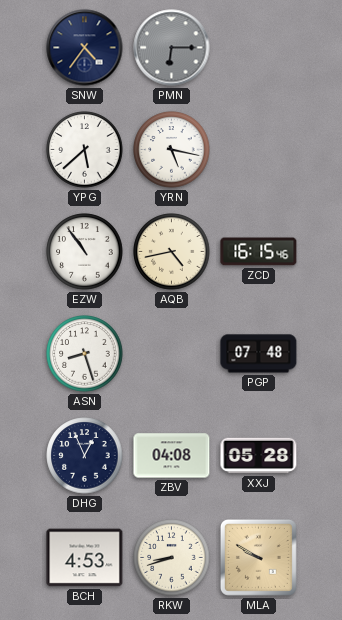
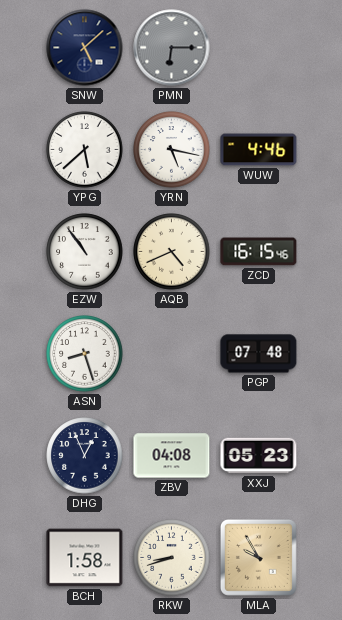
SNW: 4:36 -> 5:08
WUW: none -> 4:46
AQB: 4:43 -> 4:41
XXJ: 05:28 -> 05:23
BCH: 4:53 -> 1:58
MLA: 9:50 -> 9:55
